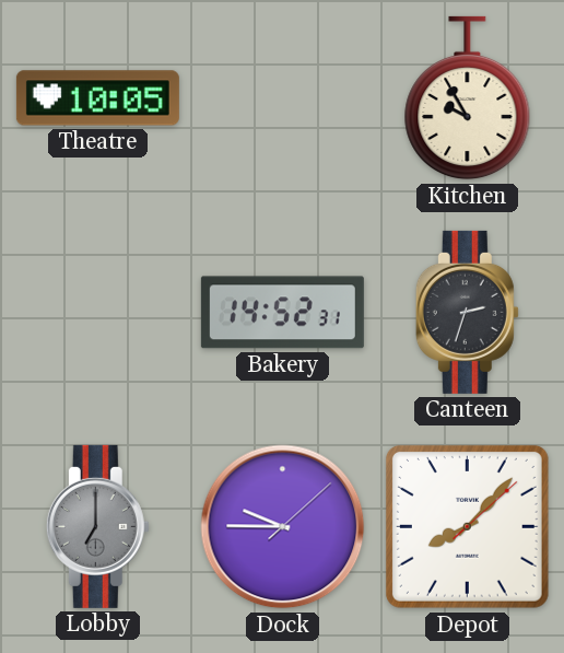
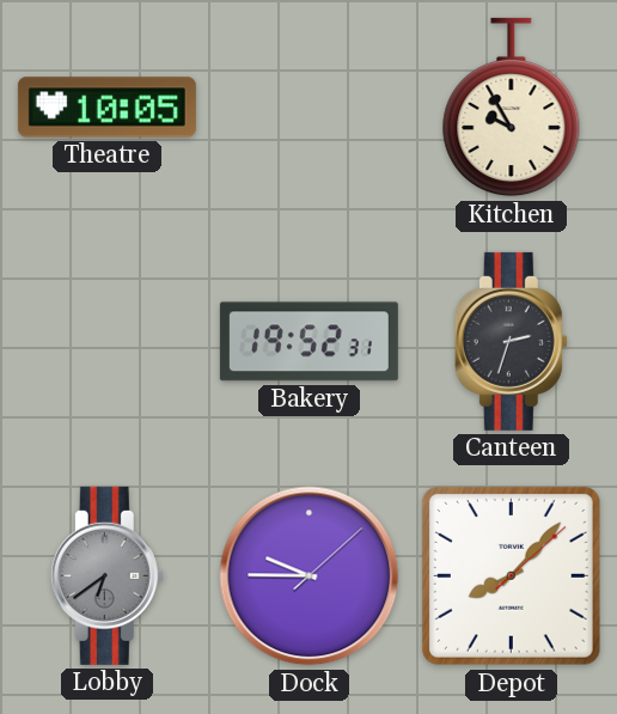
Bakery: 14:52 -> 19:52
Lobby: 7:00 -> 6:39
